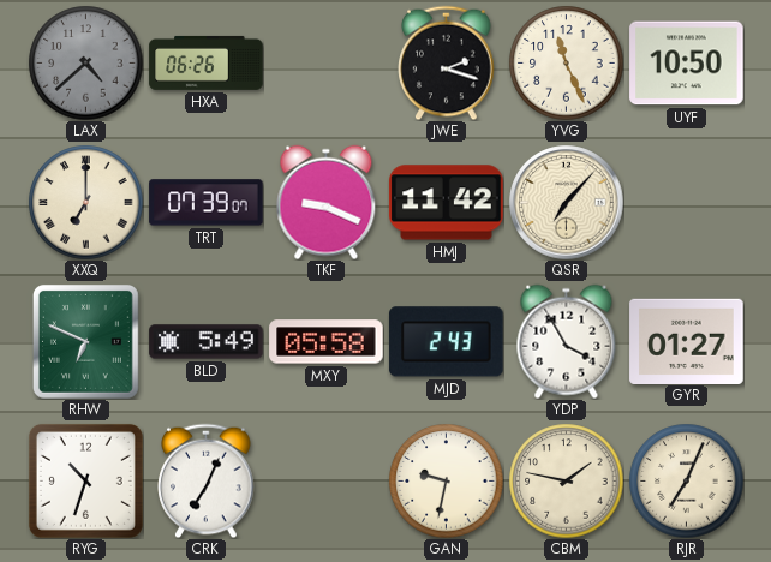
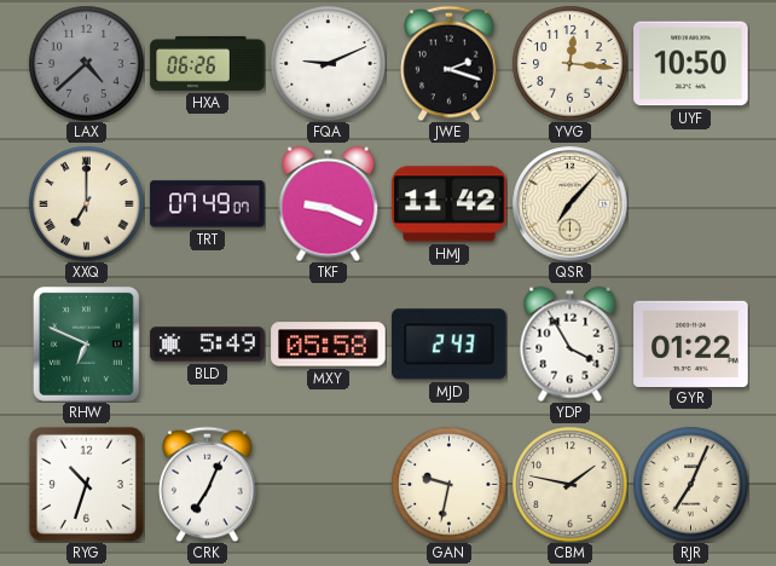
FQA: none -> 9:11
YVG: 11:26 -> 12:16
TRT: 07:39 -> 07:49
GYR: 01:27 -> 01:22
